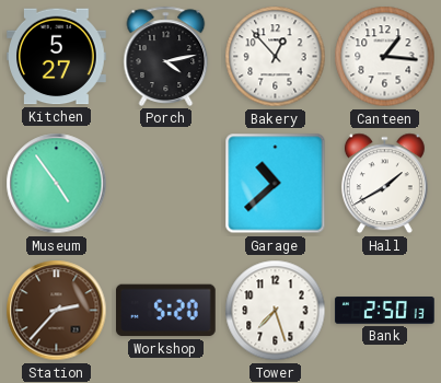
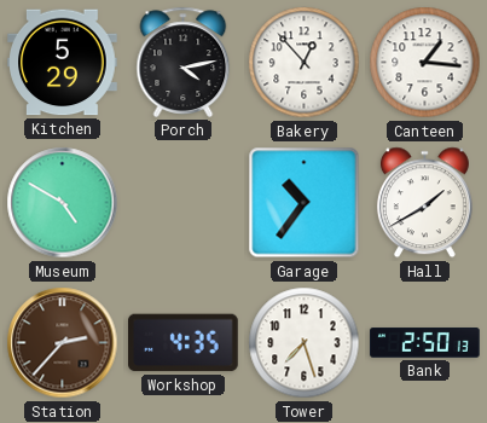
Kitchen: 5:27 -> 5:29
Museum: 4:54 -> 4:50
Garage: 10:38 -> 10:36
Workshop: 5:20 -> 4:35
